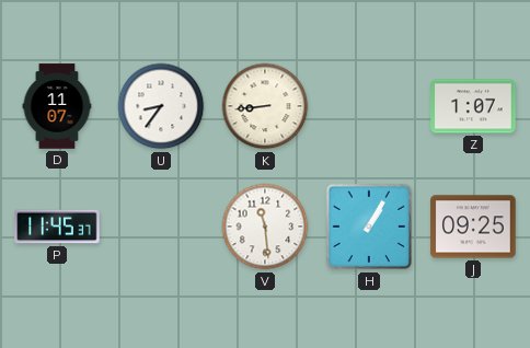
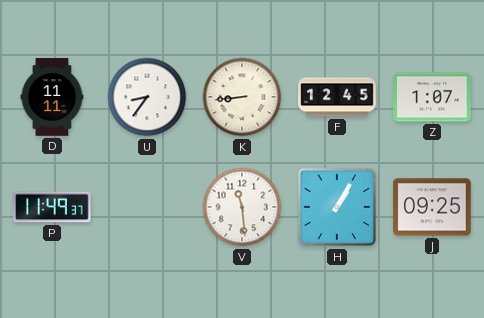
D: 11:07 -> 11:11
F: none -> 12:45
P: 11:45 -> 11:49
